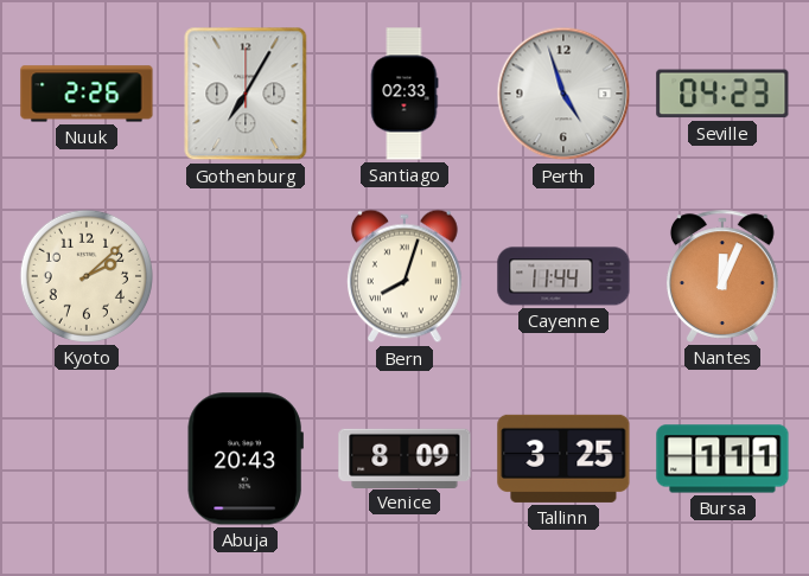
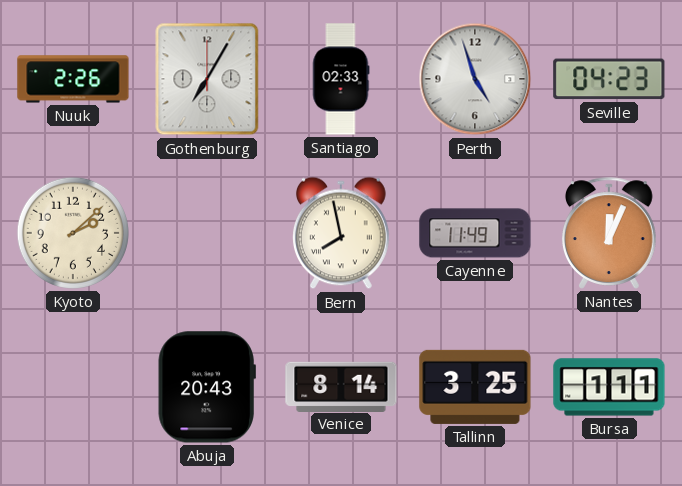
Bern: 8:03 -> 7:58
Cayenne: 11:44 -> 11:49
Venice: 8:09 -> 8:14
